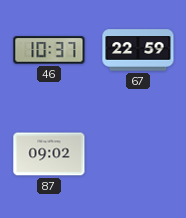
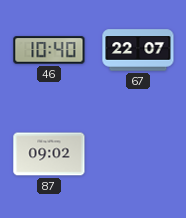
46: 10:37 -> 10:40
67: 22:59 -> 22:07
